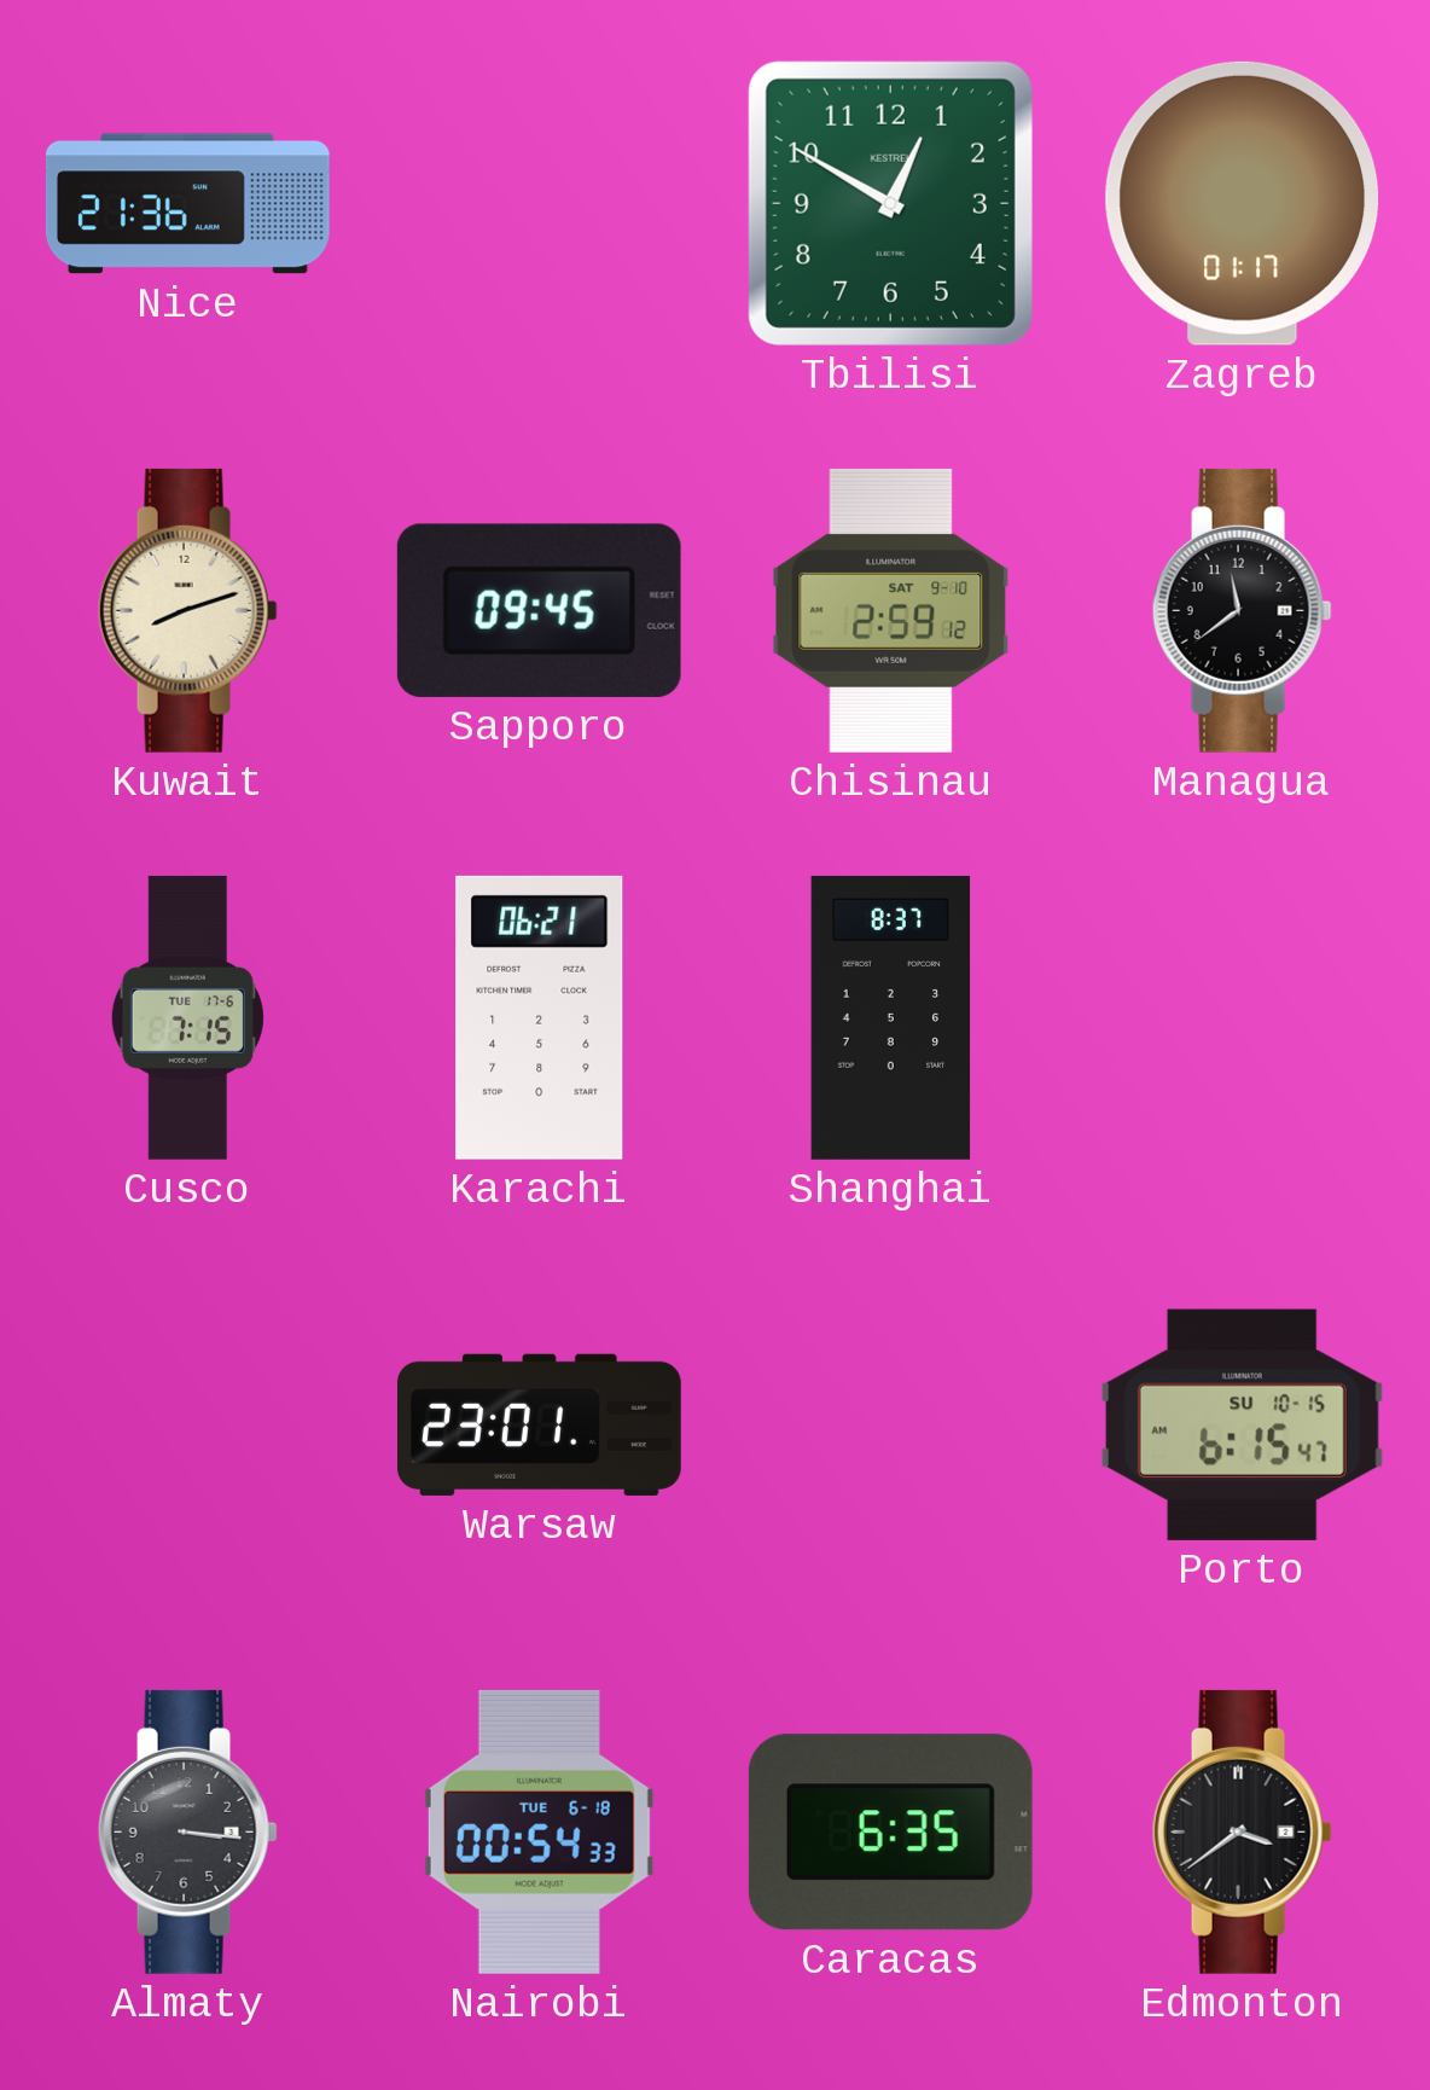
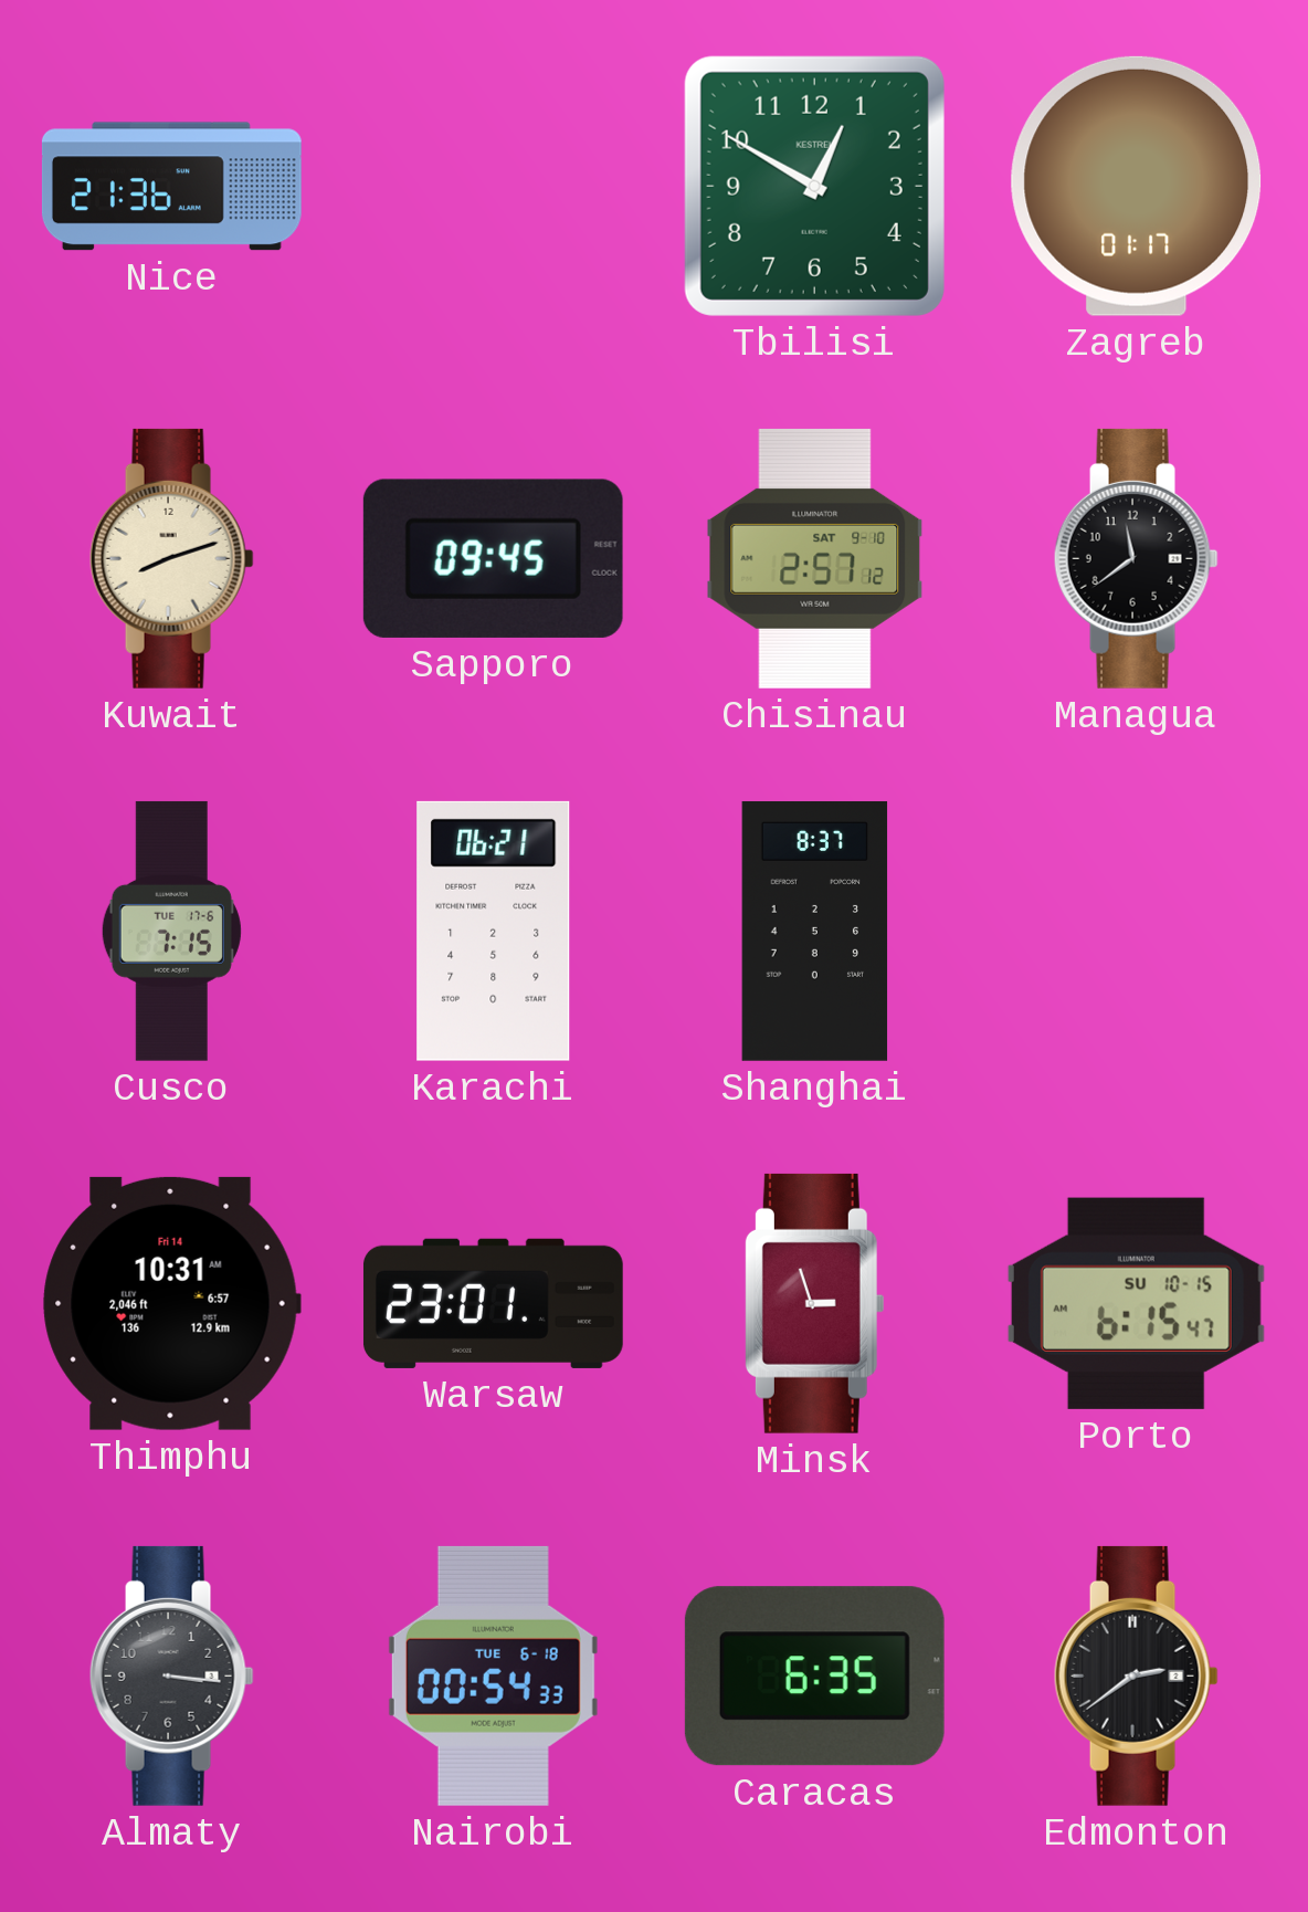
Chisinau: 2:59 -> 2:57
Thimphu: none -> 10:31
Minsk: none -> 2:57
Edmonton: 3:39 -> 2:39
